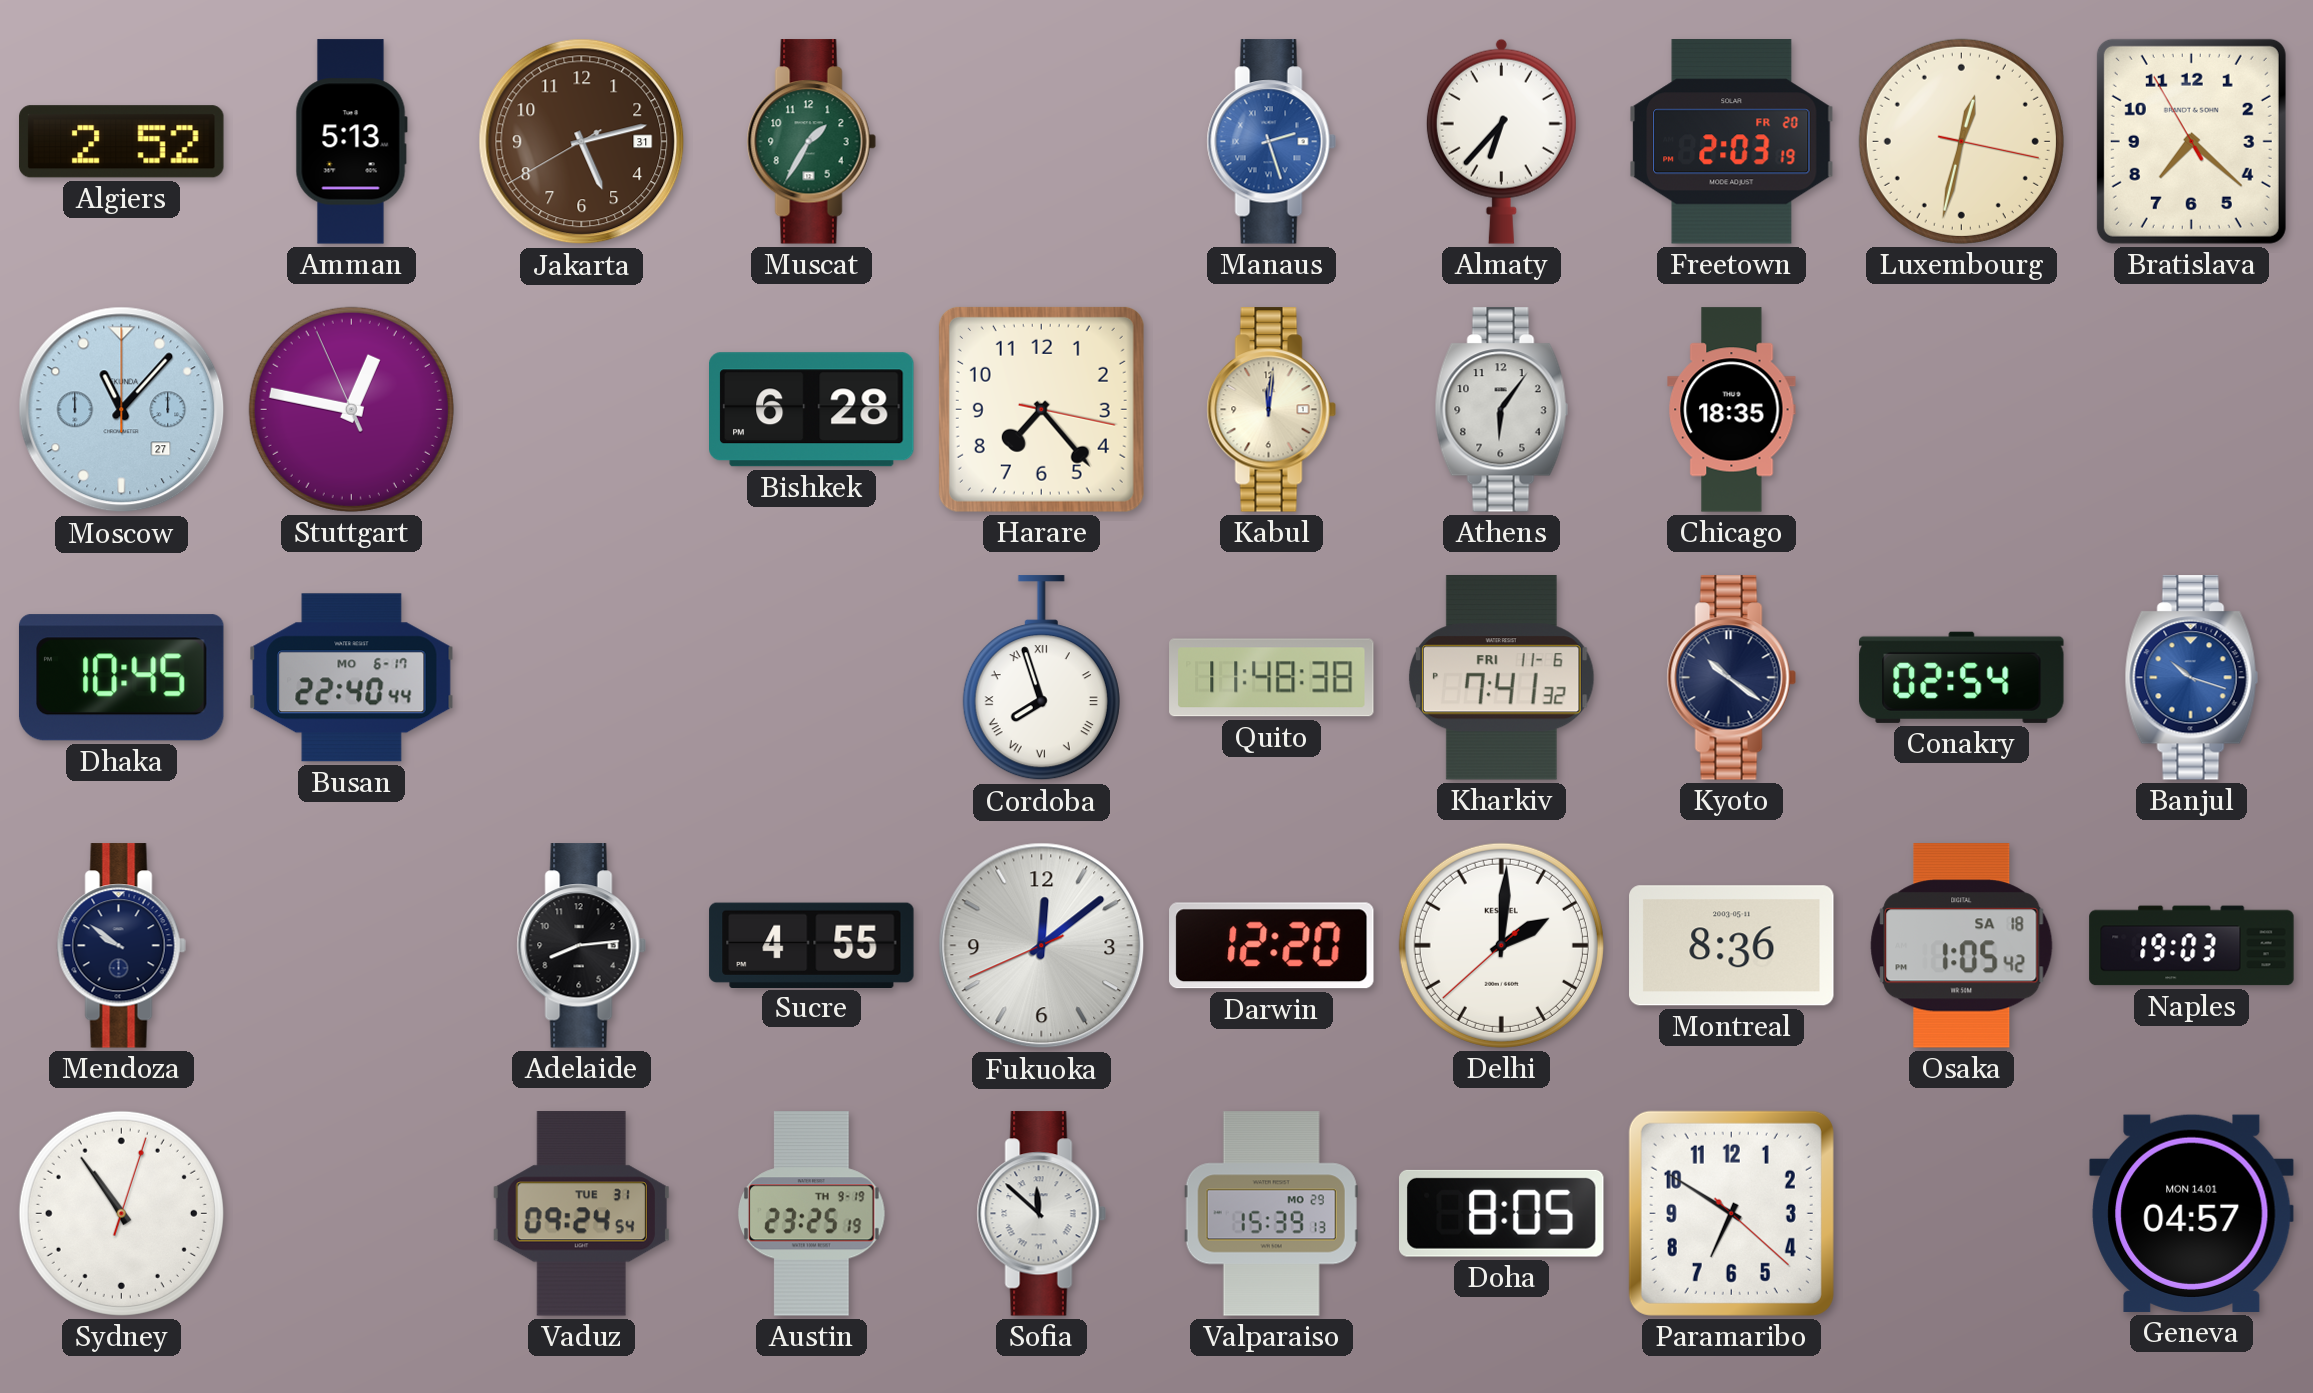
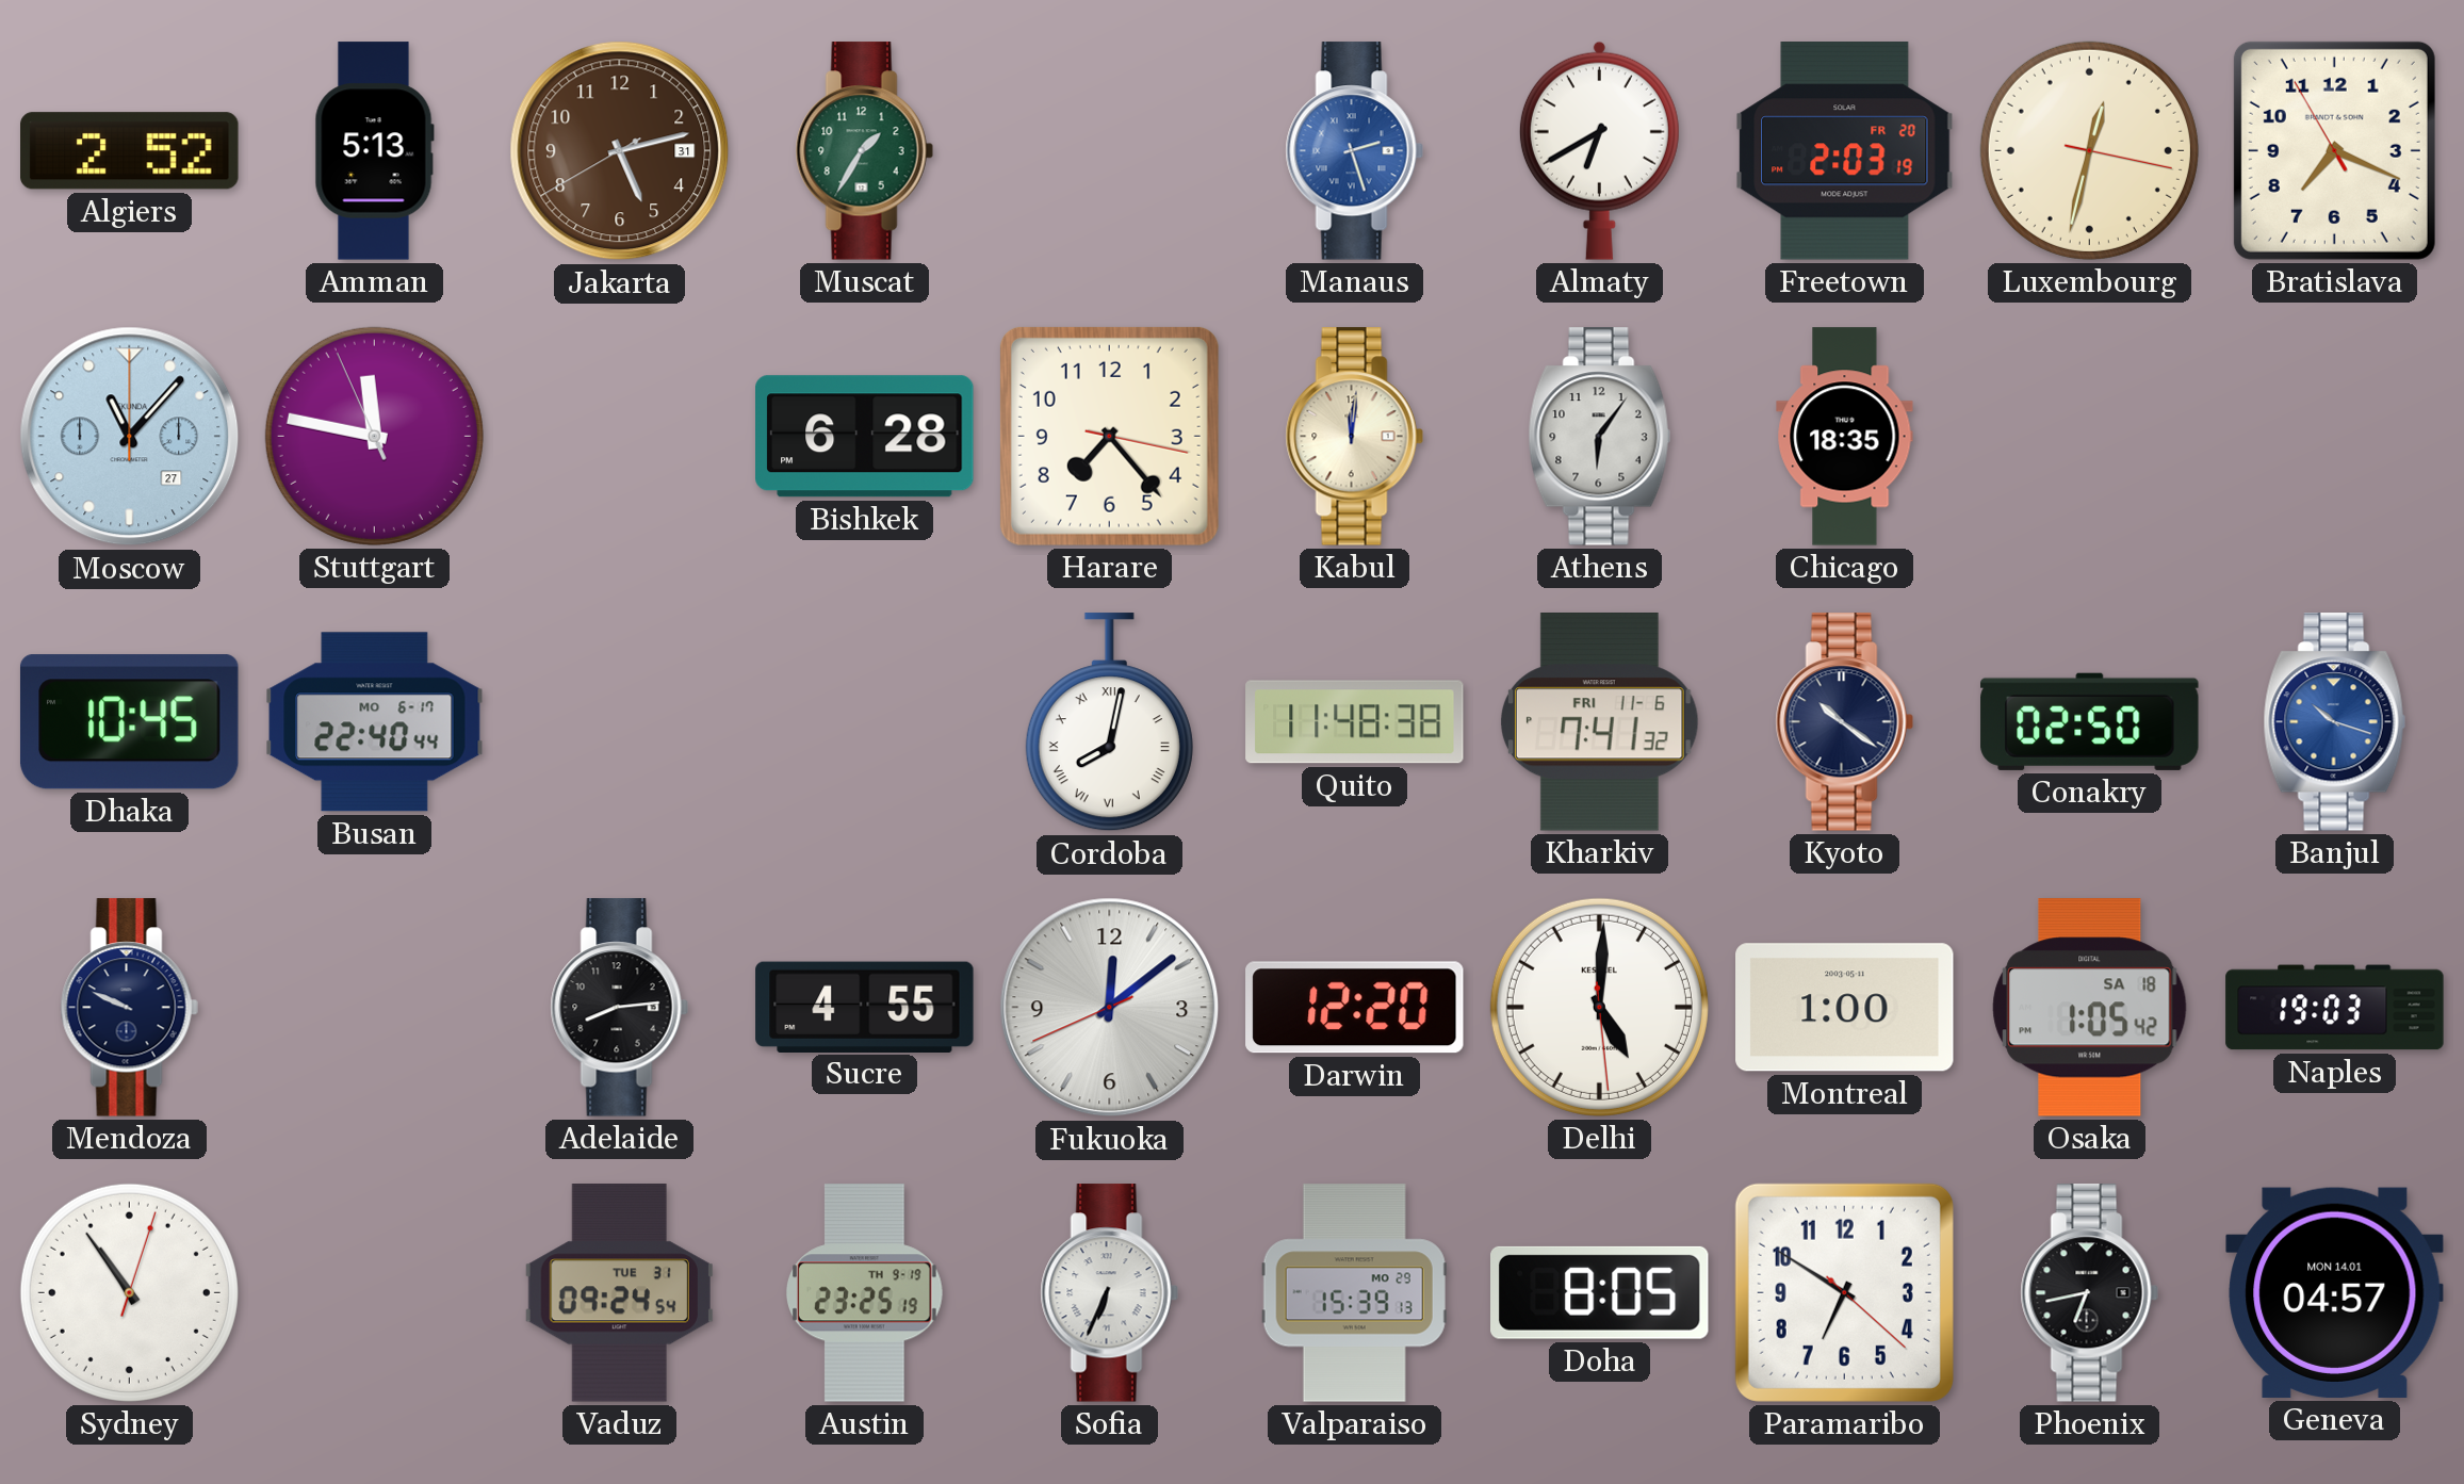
Almaty: 6:37 -> 6:40
Bratislava: 7:21 -> 7:18
Stuttgart: 12:46 -> 11:46
Cordoba: 7:57 -> 8:02
Conakry: 02:54 -> 02:50
Mendoza: 9:51 -> 9:49
Delhi: 2:00 -> 5:00
Montreal: 8:36 -> 1:00
Sofia: 11:52 -> 6:34
Phoenix: none -> 6:43
